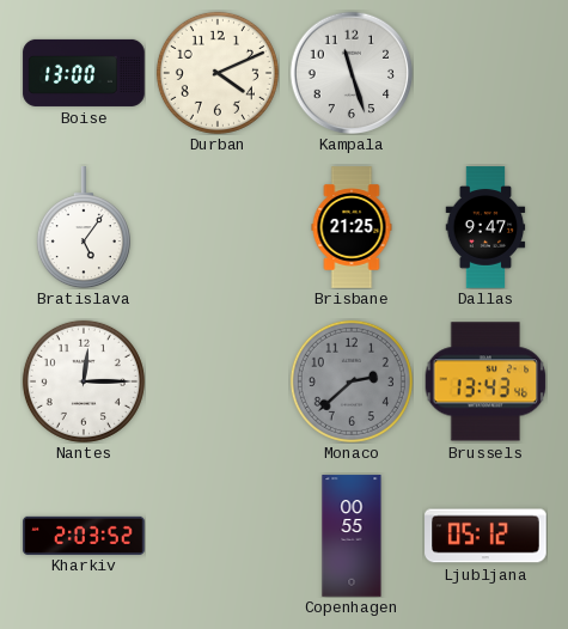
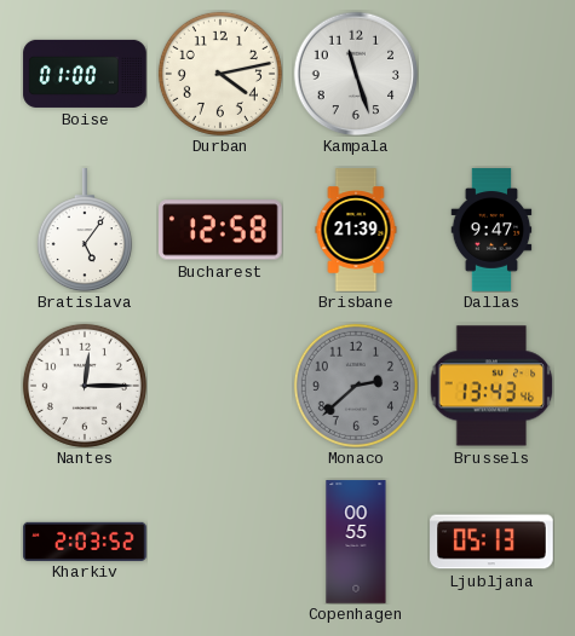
Boise: 13:00 -> 01:00
Durban: 4:11 -> 4:13
Bucharest: none -> 12:58
Brisbane: 21:25 -> 21:39
Ljubljana: 05:12 -> 05:13
